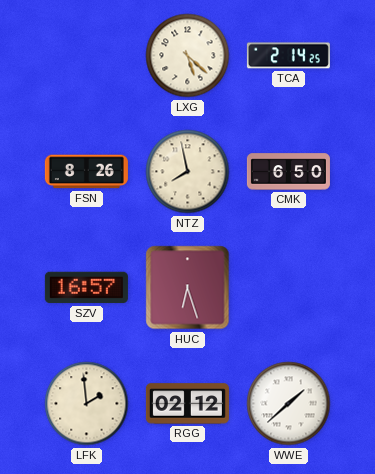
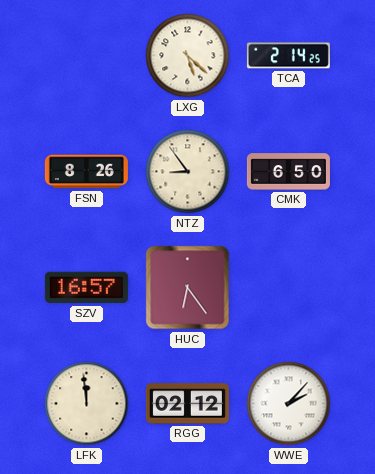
NTZ: 7:58 -> 8:54
HUC: 6:27 -> 6:24
LFK: 1:59 -> 11:59
WWE: 1:38 -> 2:07
